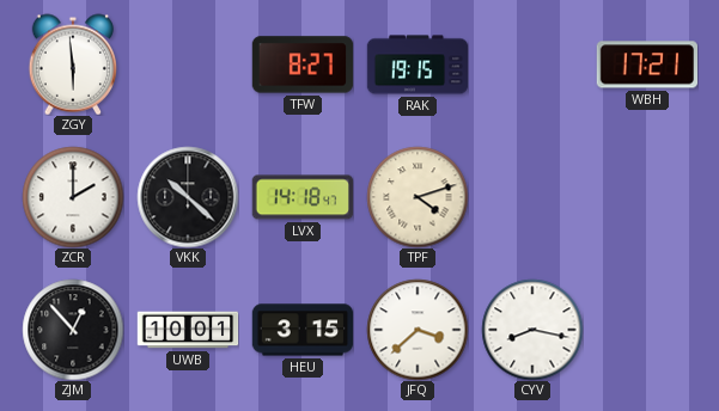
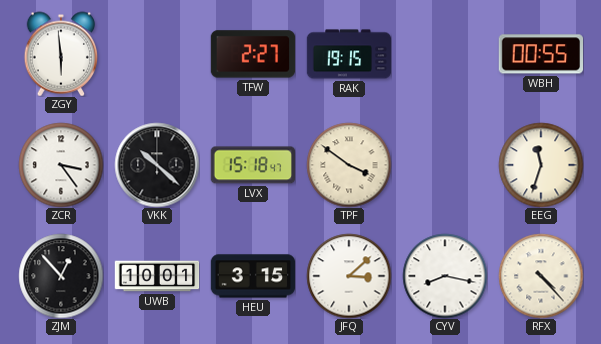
TFW: 8:27 -> 2:27
WBH: 17:21 -> 00:55
ZCR: 2:00 -> 3:24
LVX: 14:18 -> 15:18
TPF: 4:12 -> 3:51
EEG: none -> 11:33
JFQ: 3:38 -> 3:08
RFX: none -> 4:23
